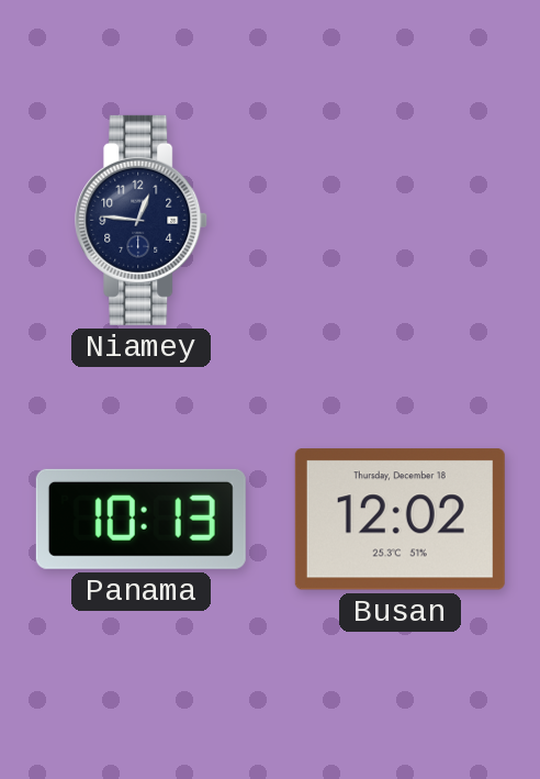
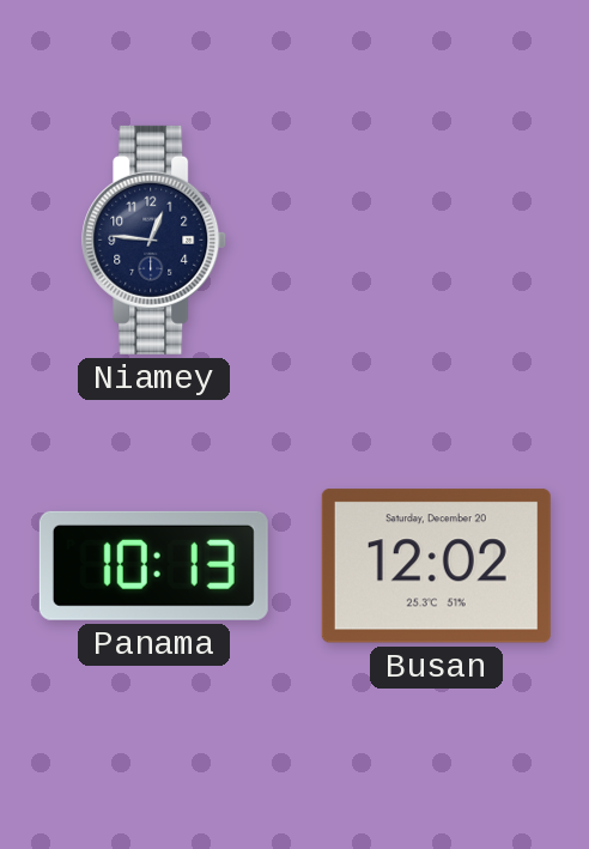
Busan date: Thursday, December 18 -> Saturday, December 20
